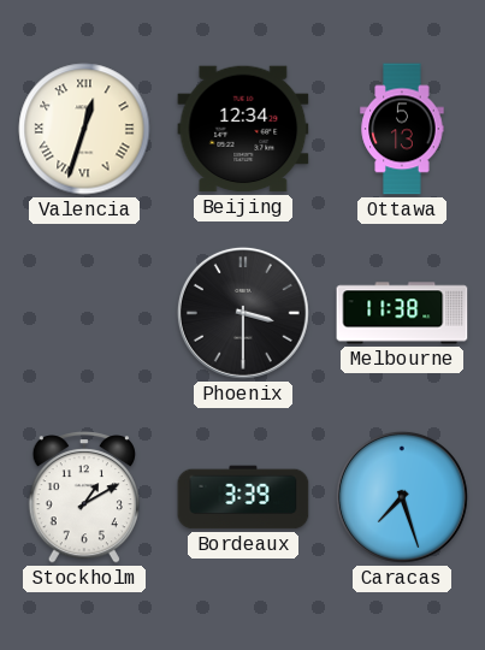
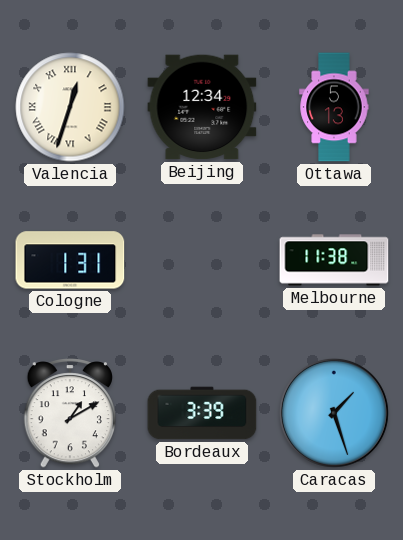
Cologne: none -> 1:31
Phoenix: 3:30 -> none
Caracas: 7:27 -> 1:27
